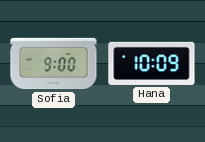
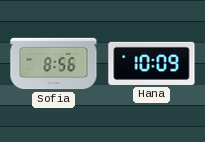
Sofia: 9:00 -> 8:56
